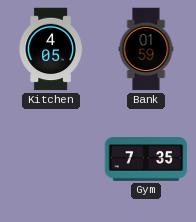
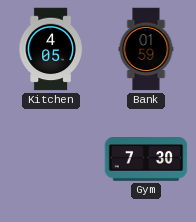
Gym: 7:35 -> 7:30
